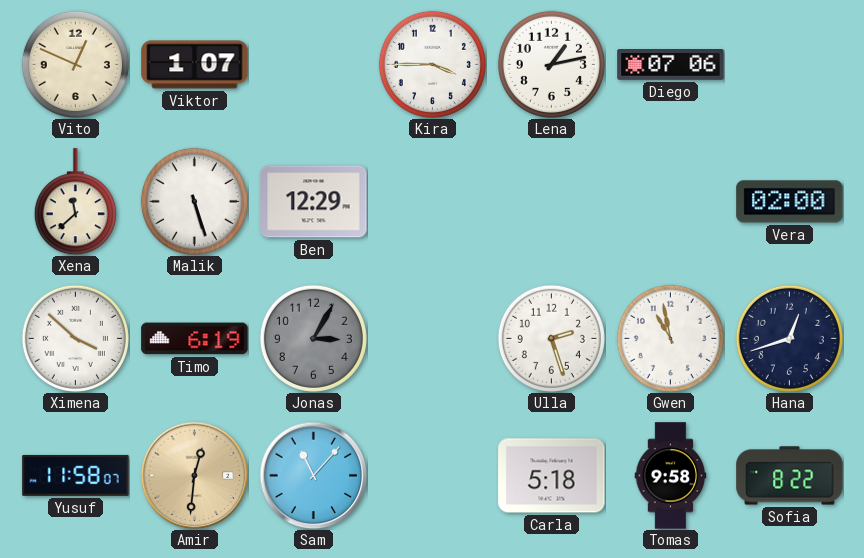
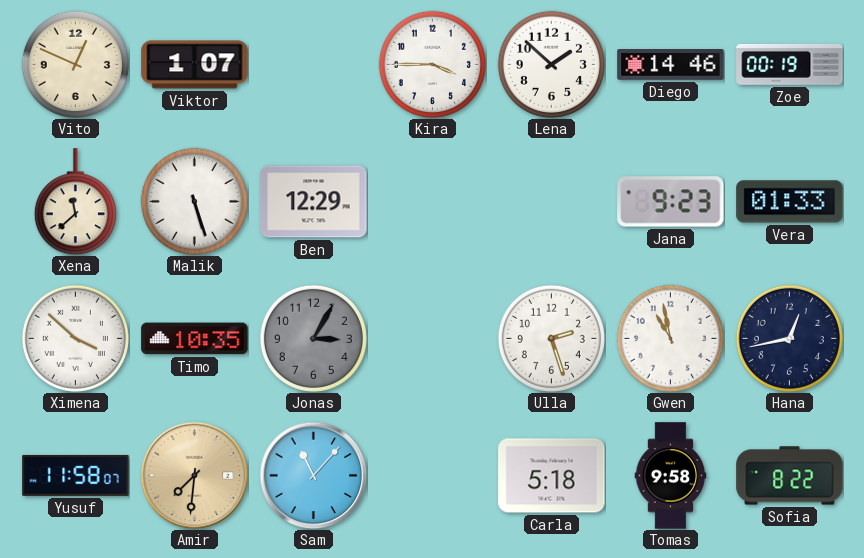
Lena: 1:13 -> 1:52
Diego: 07:06 -> 14:46
Zoe: none -> 00:19
Jana: none -> 9:23
Vera: 02:00 -> 01:33
Timo: 6:19 -> 10:35
Hana: 12:42 -> 12:43
Amir: 12:31 -> 7:31
